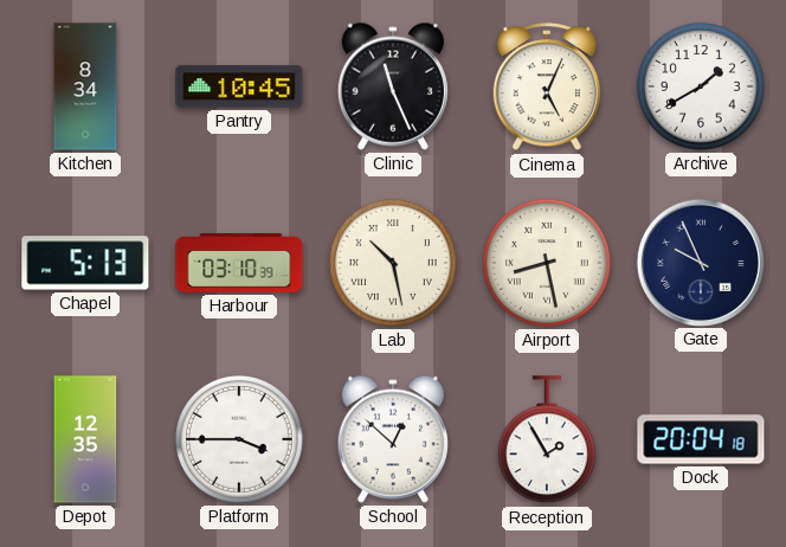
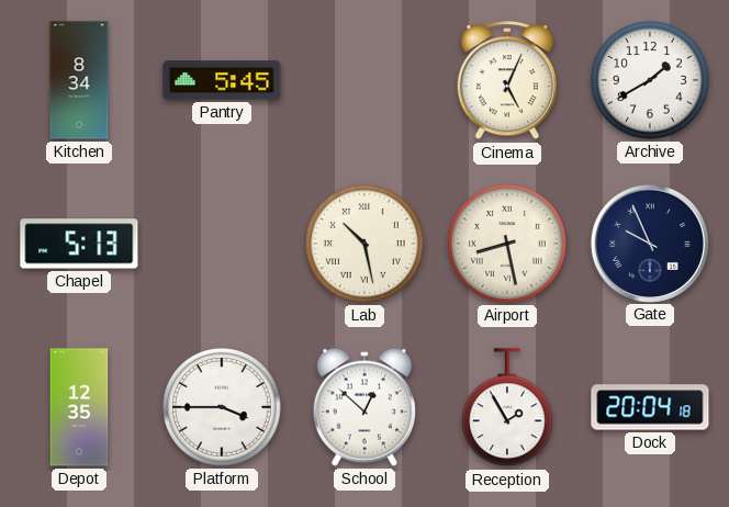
Pantry: 10:45 -> 5:45
Clinic: 11:26 -> none
Harbour: 03:10 -> none
